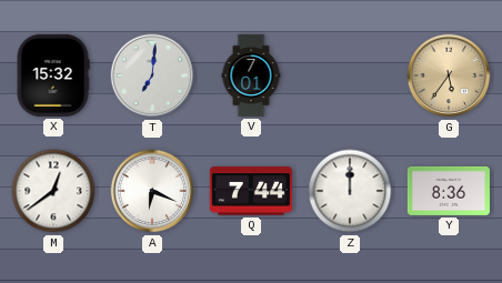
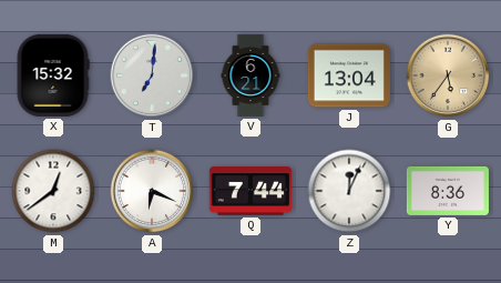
V: 7:01 -> 6:21
J: none -> 13:04
Z: 12:00 -> 12:04
